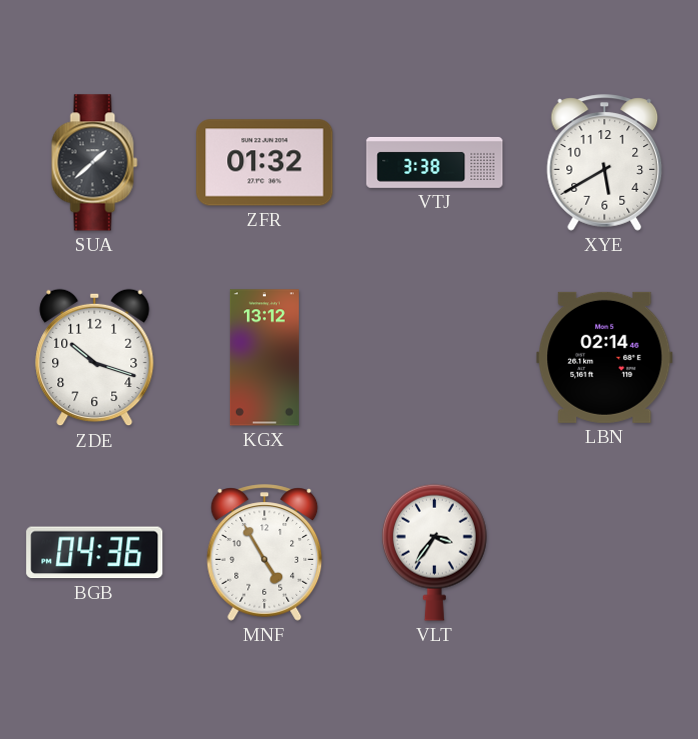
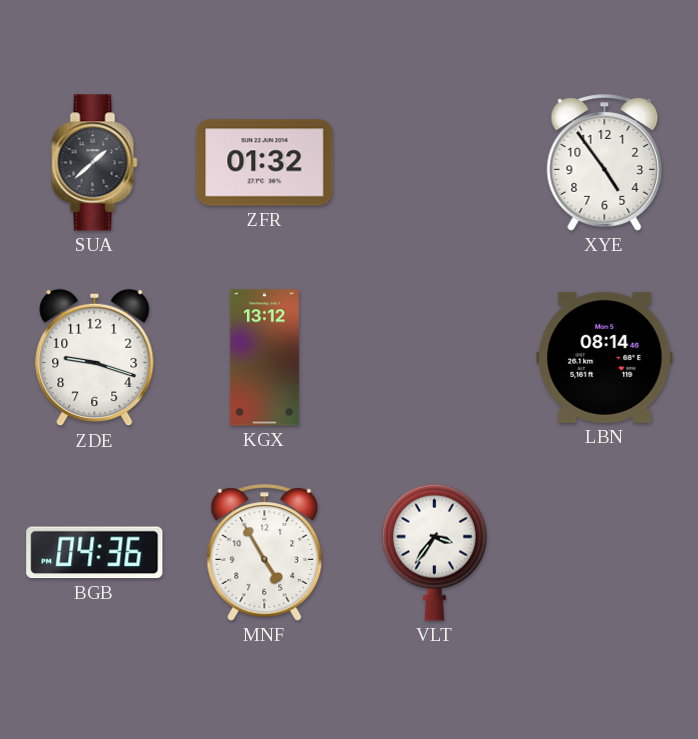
VTJ: 3:38 -> none
XYE: 5:40 -> 4:54
ZDE: 10:18 -> 9:18
LBN: 02:14 -> 08:14
